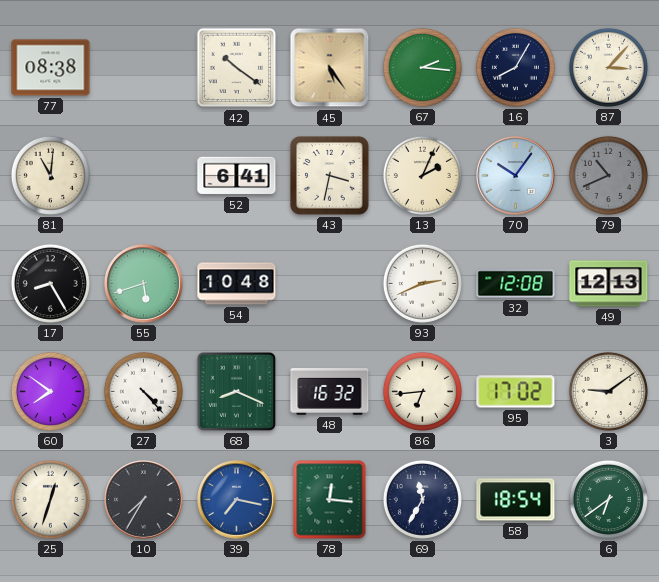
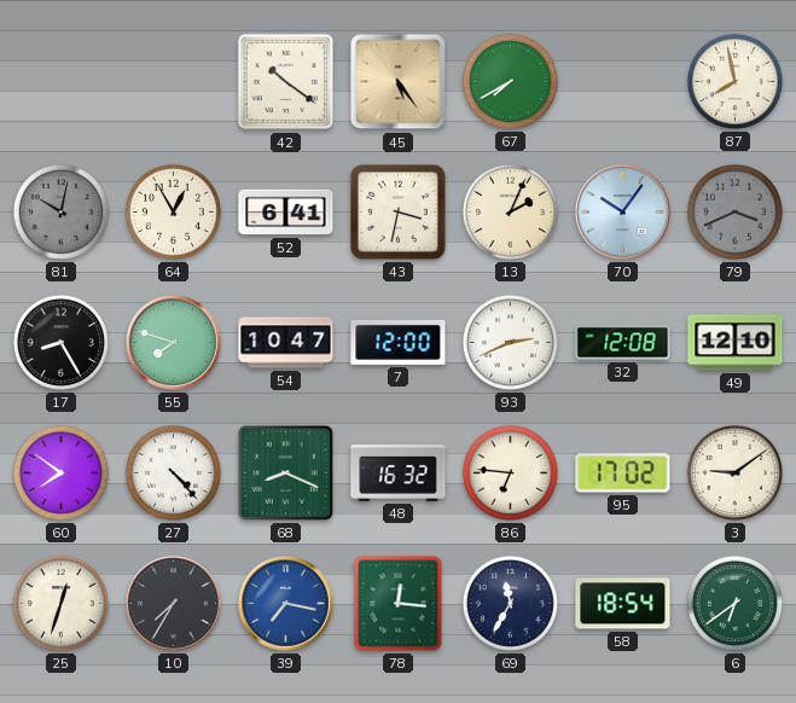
77: 08:38 -> none
67: 2:16 -> 7:40
16: 8:05 -> none
87: 3:07 -> 7:58
81: 11:01 -> 10:02
81 dial: cream -> grey
64: none -> 12:55
79: 10:41 -> 3:41
55: 5:42 -> 7:48
54: 10:48 -> 10:47
7: none -> 12:00
49: 12:13 -> 12:10
86: 6:44 -> 6:46
